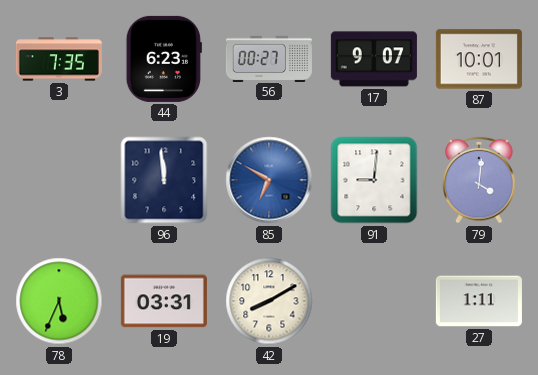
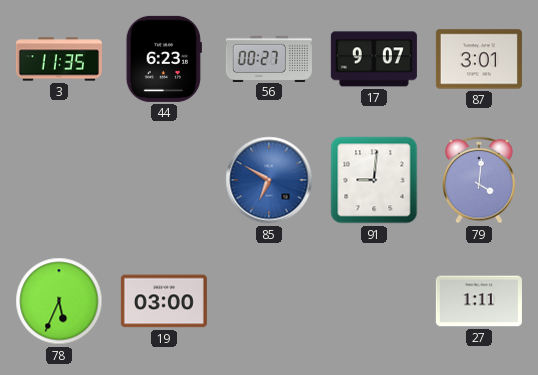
3: 7:35 -> 11:35
87: 10:01 -> 3:01
96: 11:59 -> none
19: 03:31 -> 03:00
42: 8:10 -> none
